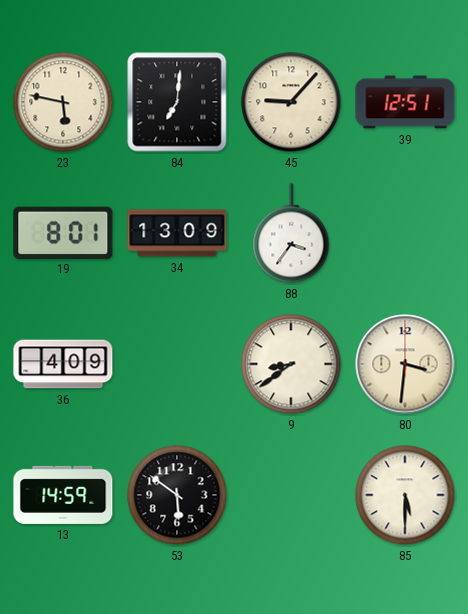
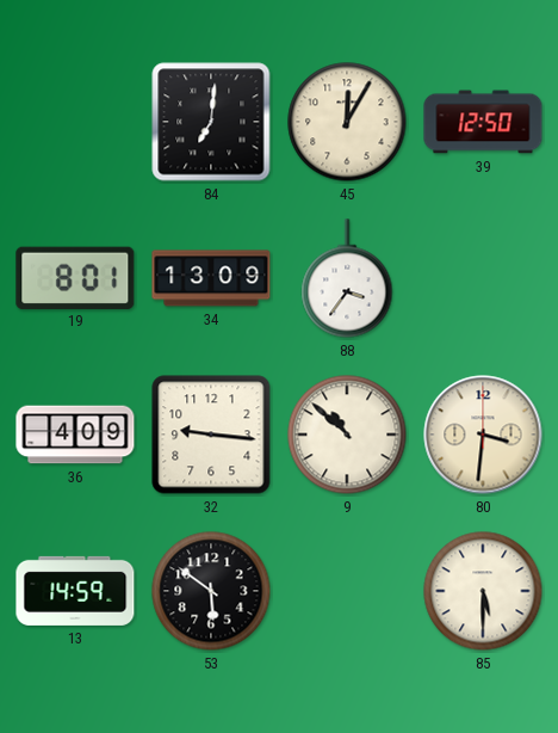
23: 5:47 -> none
45: 9:07 -> 12:05
39: 12:51 -> 12:50
32: none -> 9:16
9: 8:39 -> 10:52
